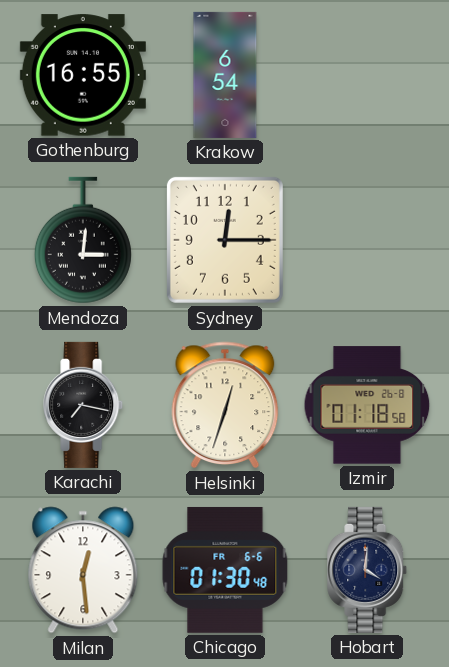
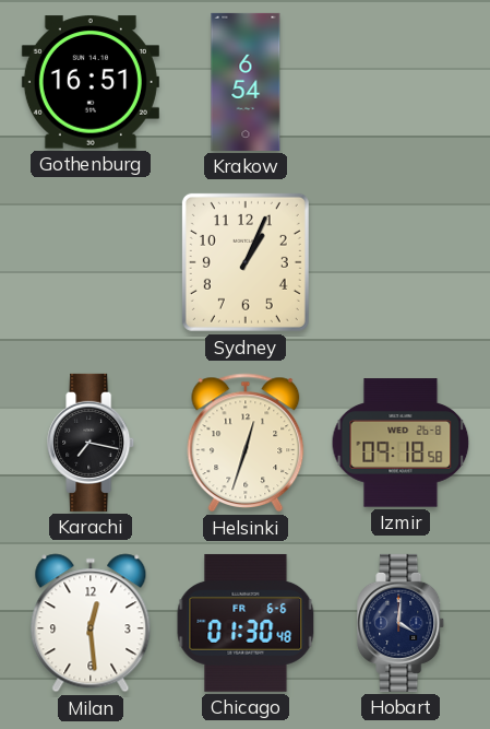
Gothenburg: 16:55 -> 16:51
Mendoza: 3:01 -> none
Sydney: 12:15 -> 1:04
Izmir: 01:18 -> 09:18
